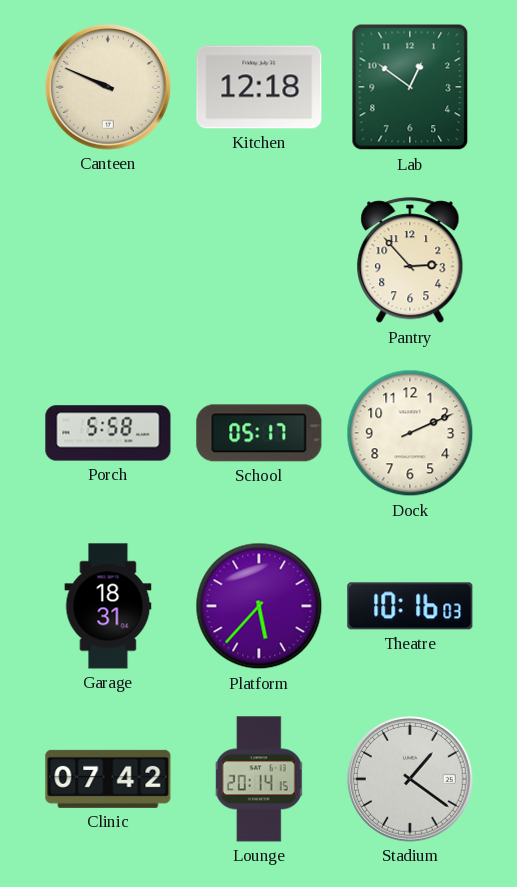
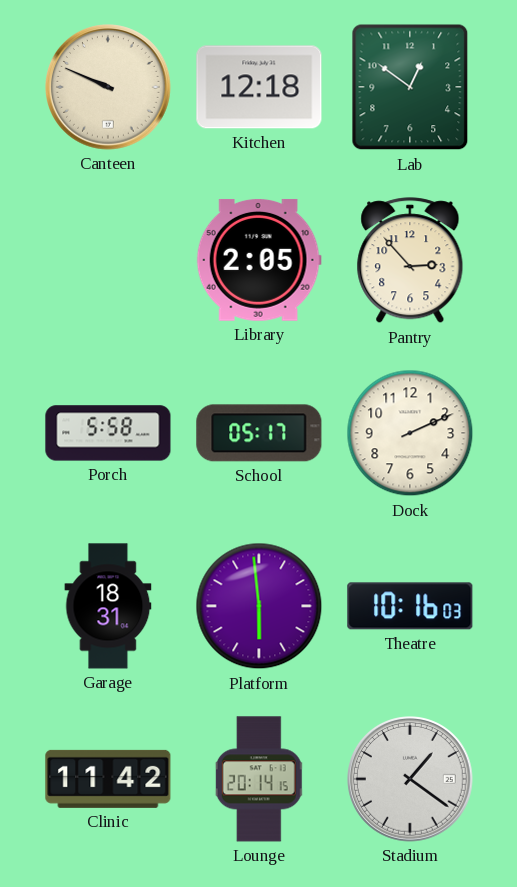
Library: none -> 2:05
Platform: 5:37 -> 5:59
Clinic: 07:42 -> 11:42
